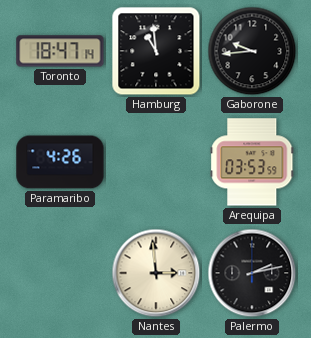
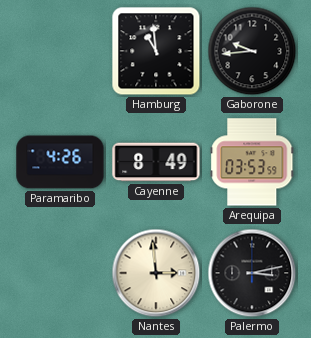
Toronto: 18:47 -> none
Cayenne: none -> 8:49
Palermo: 2:13 -> 3:13
